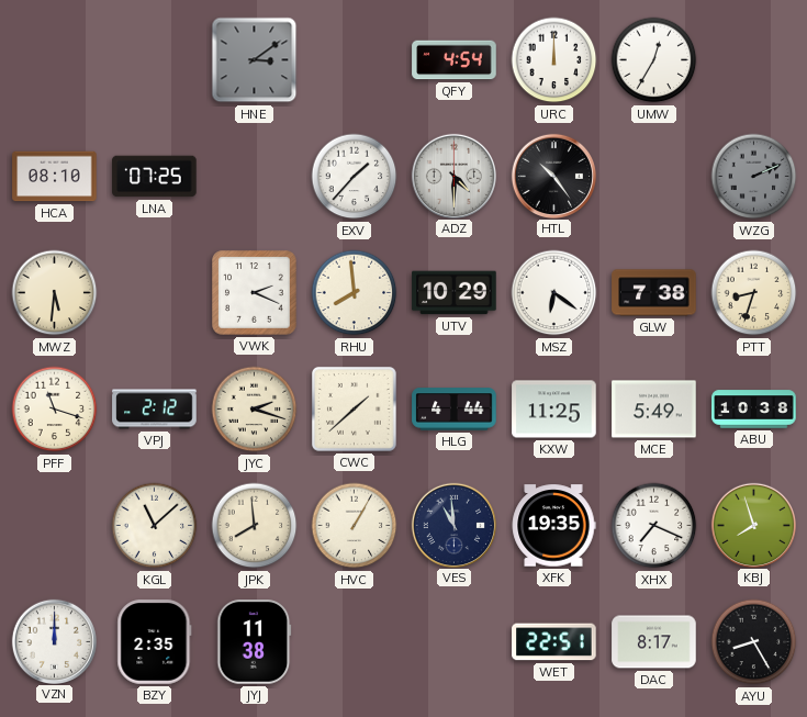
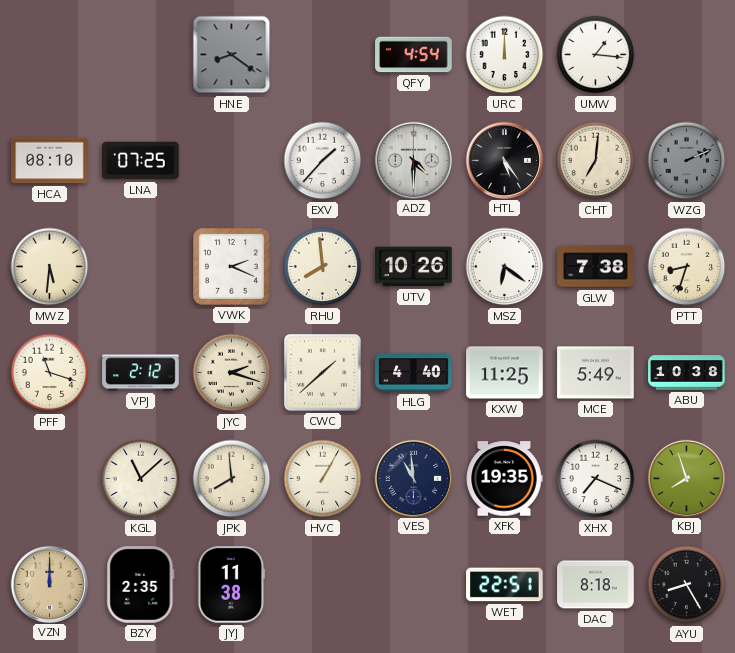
HNE: 3:09 -> 8:21
UMW: 12:35 -> 1:16
HTL: 10:24 -> 5:24
CHT: none -> 7:01
UTV: 10:29 -> 10:26
HLG: 4:44 -> 4:40
VZN dial: white -> champagne
DAC: 8:17 -> 8:18
